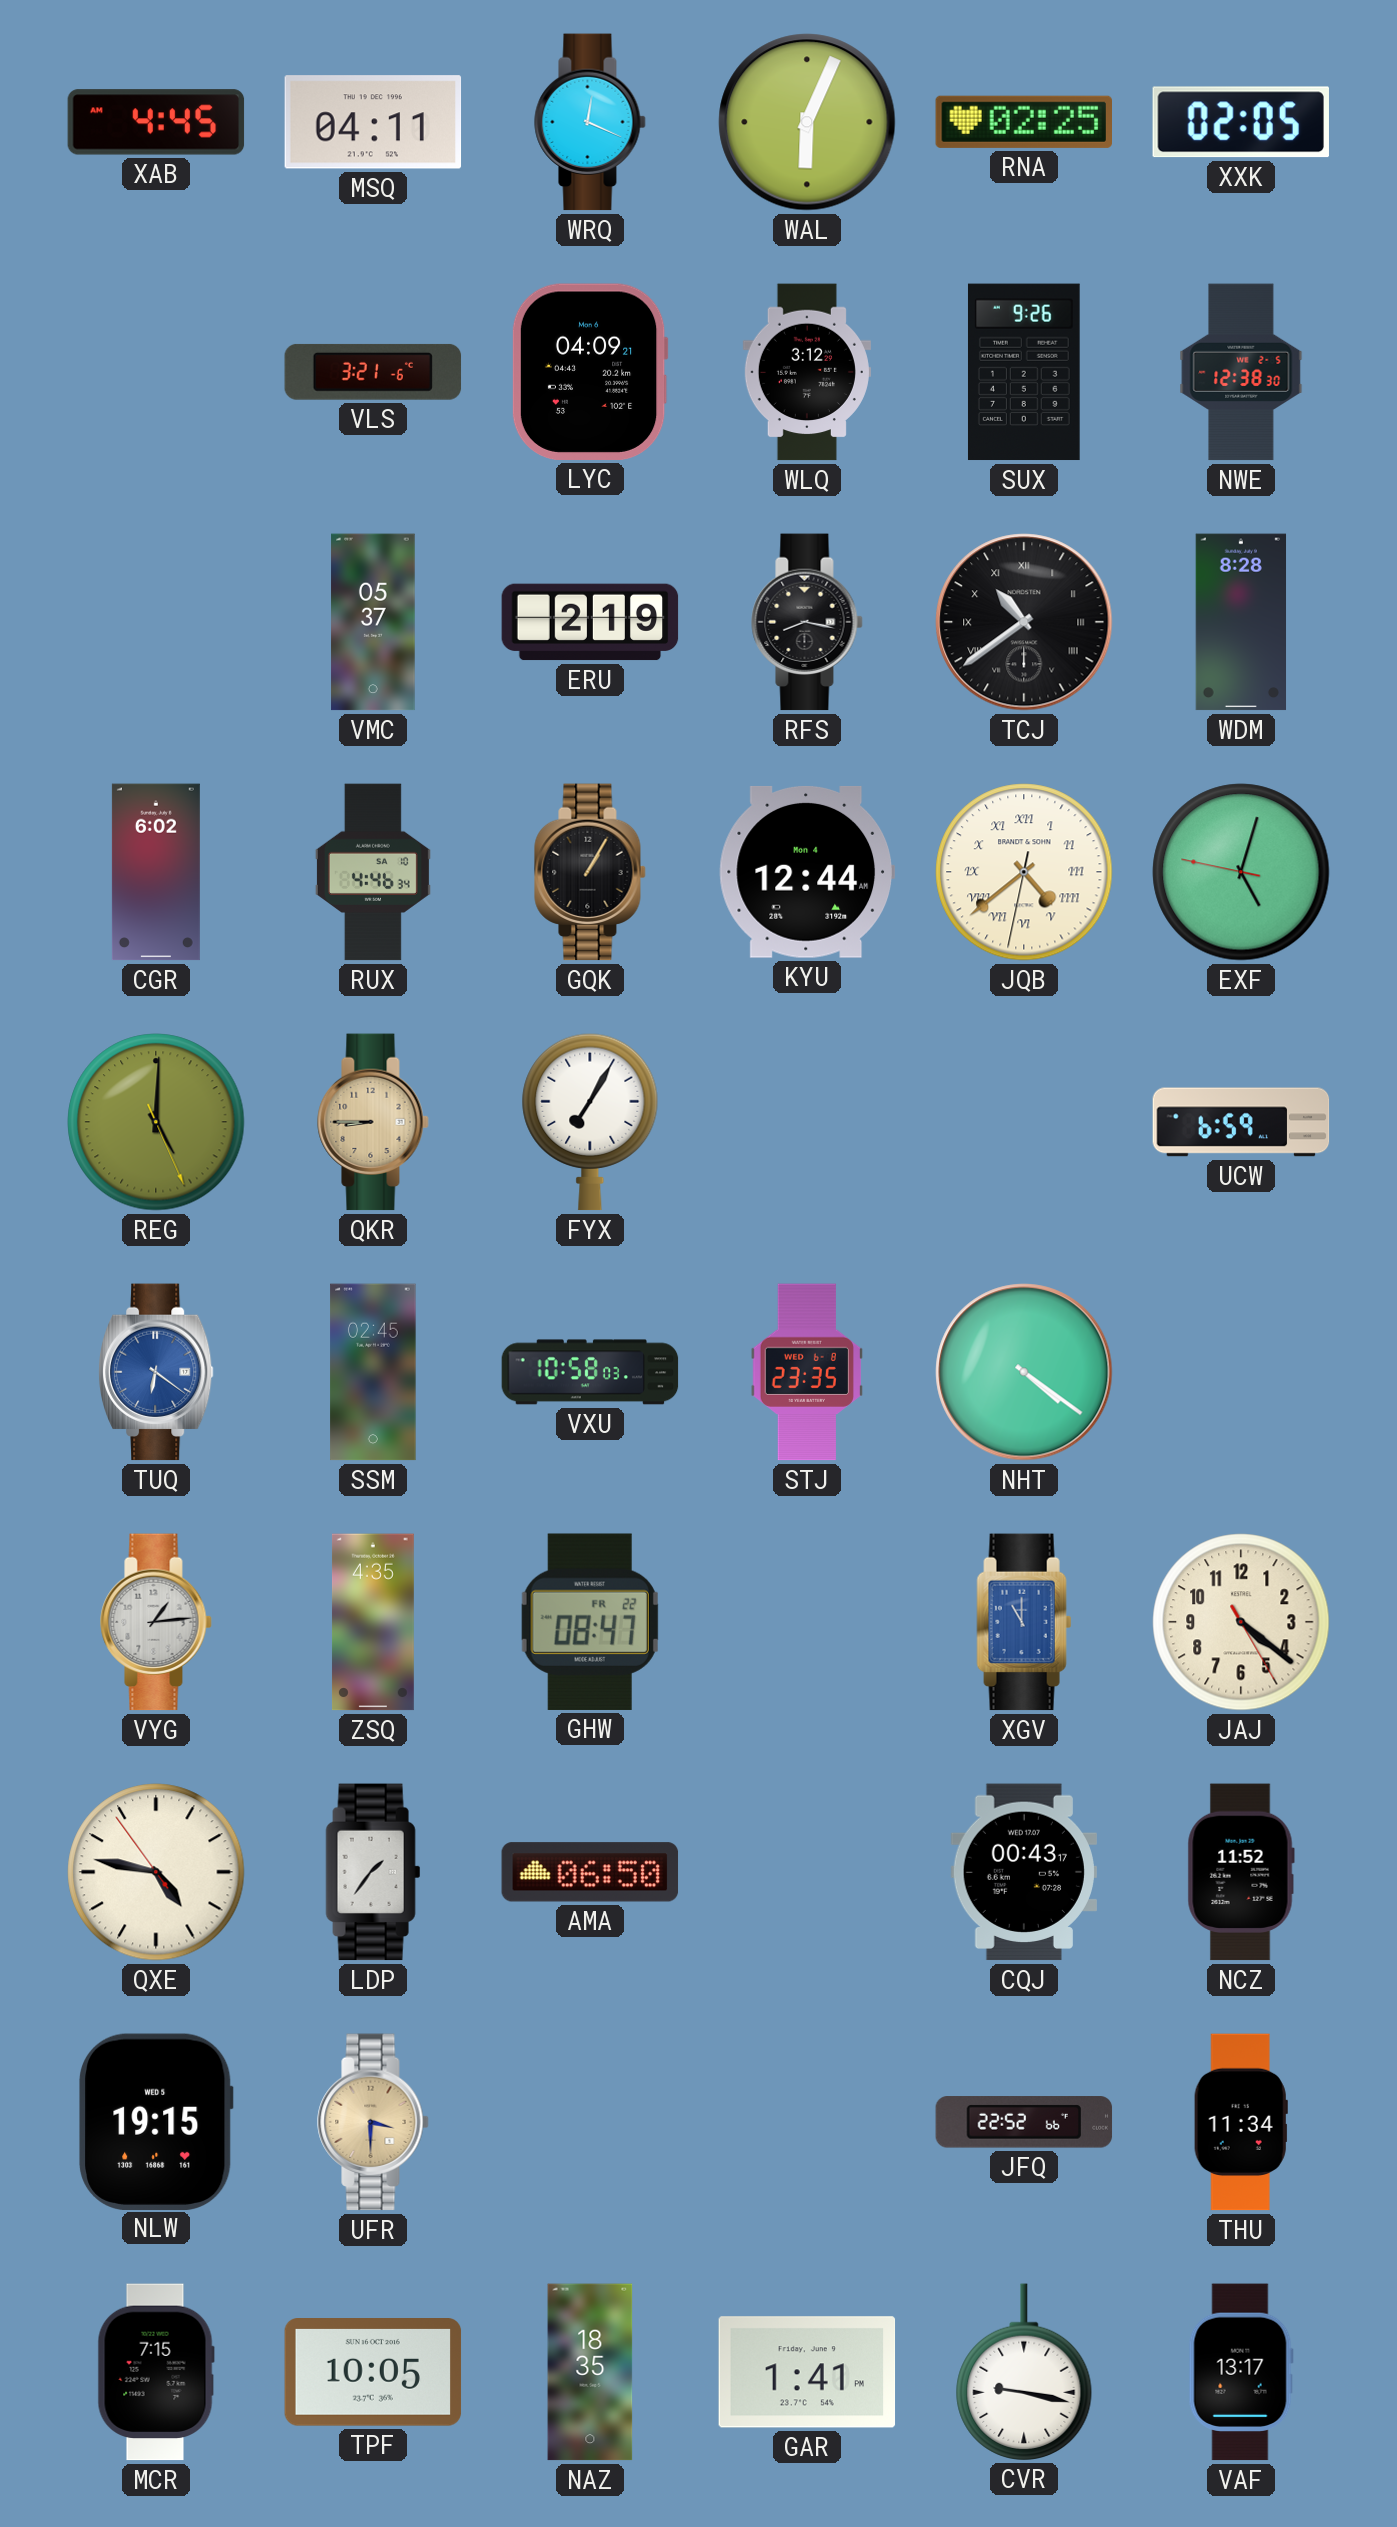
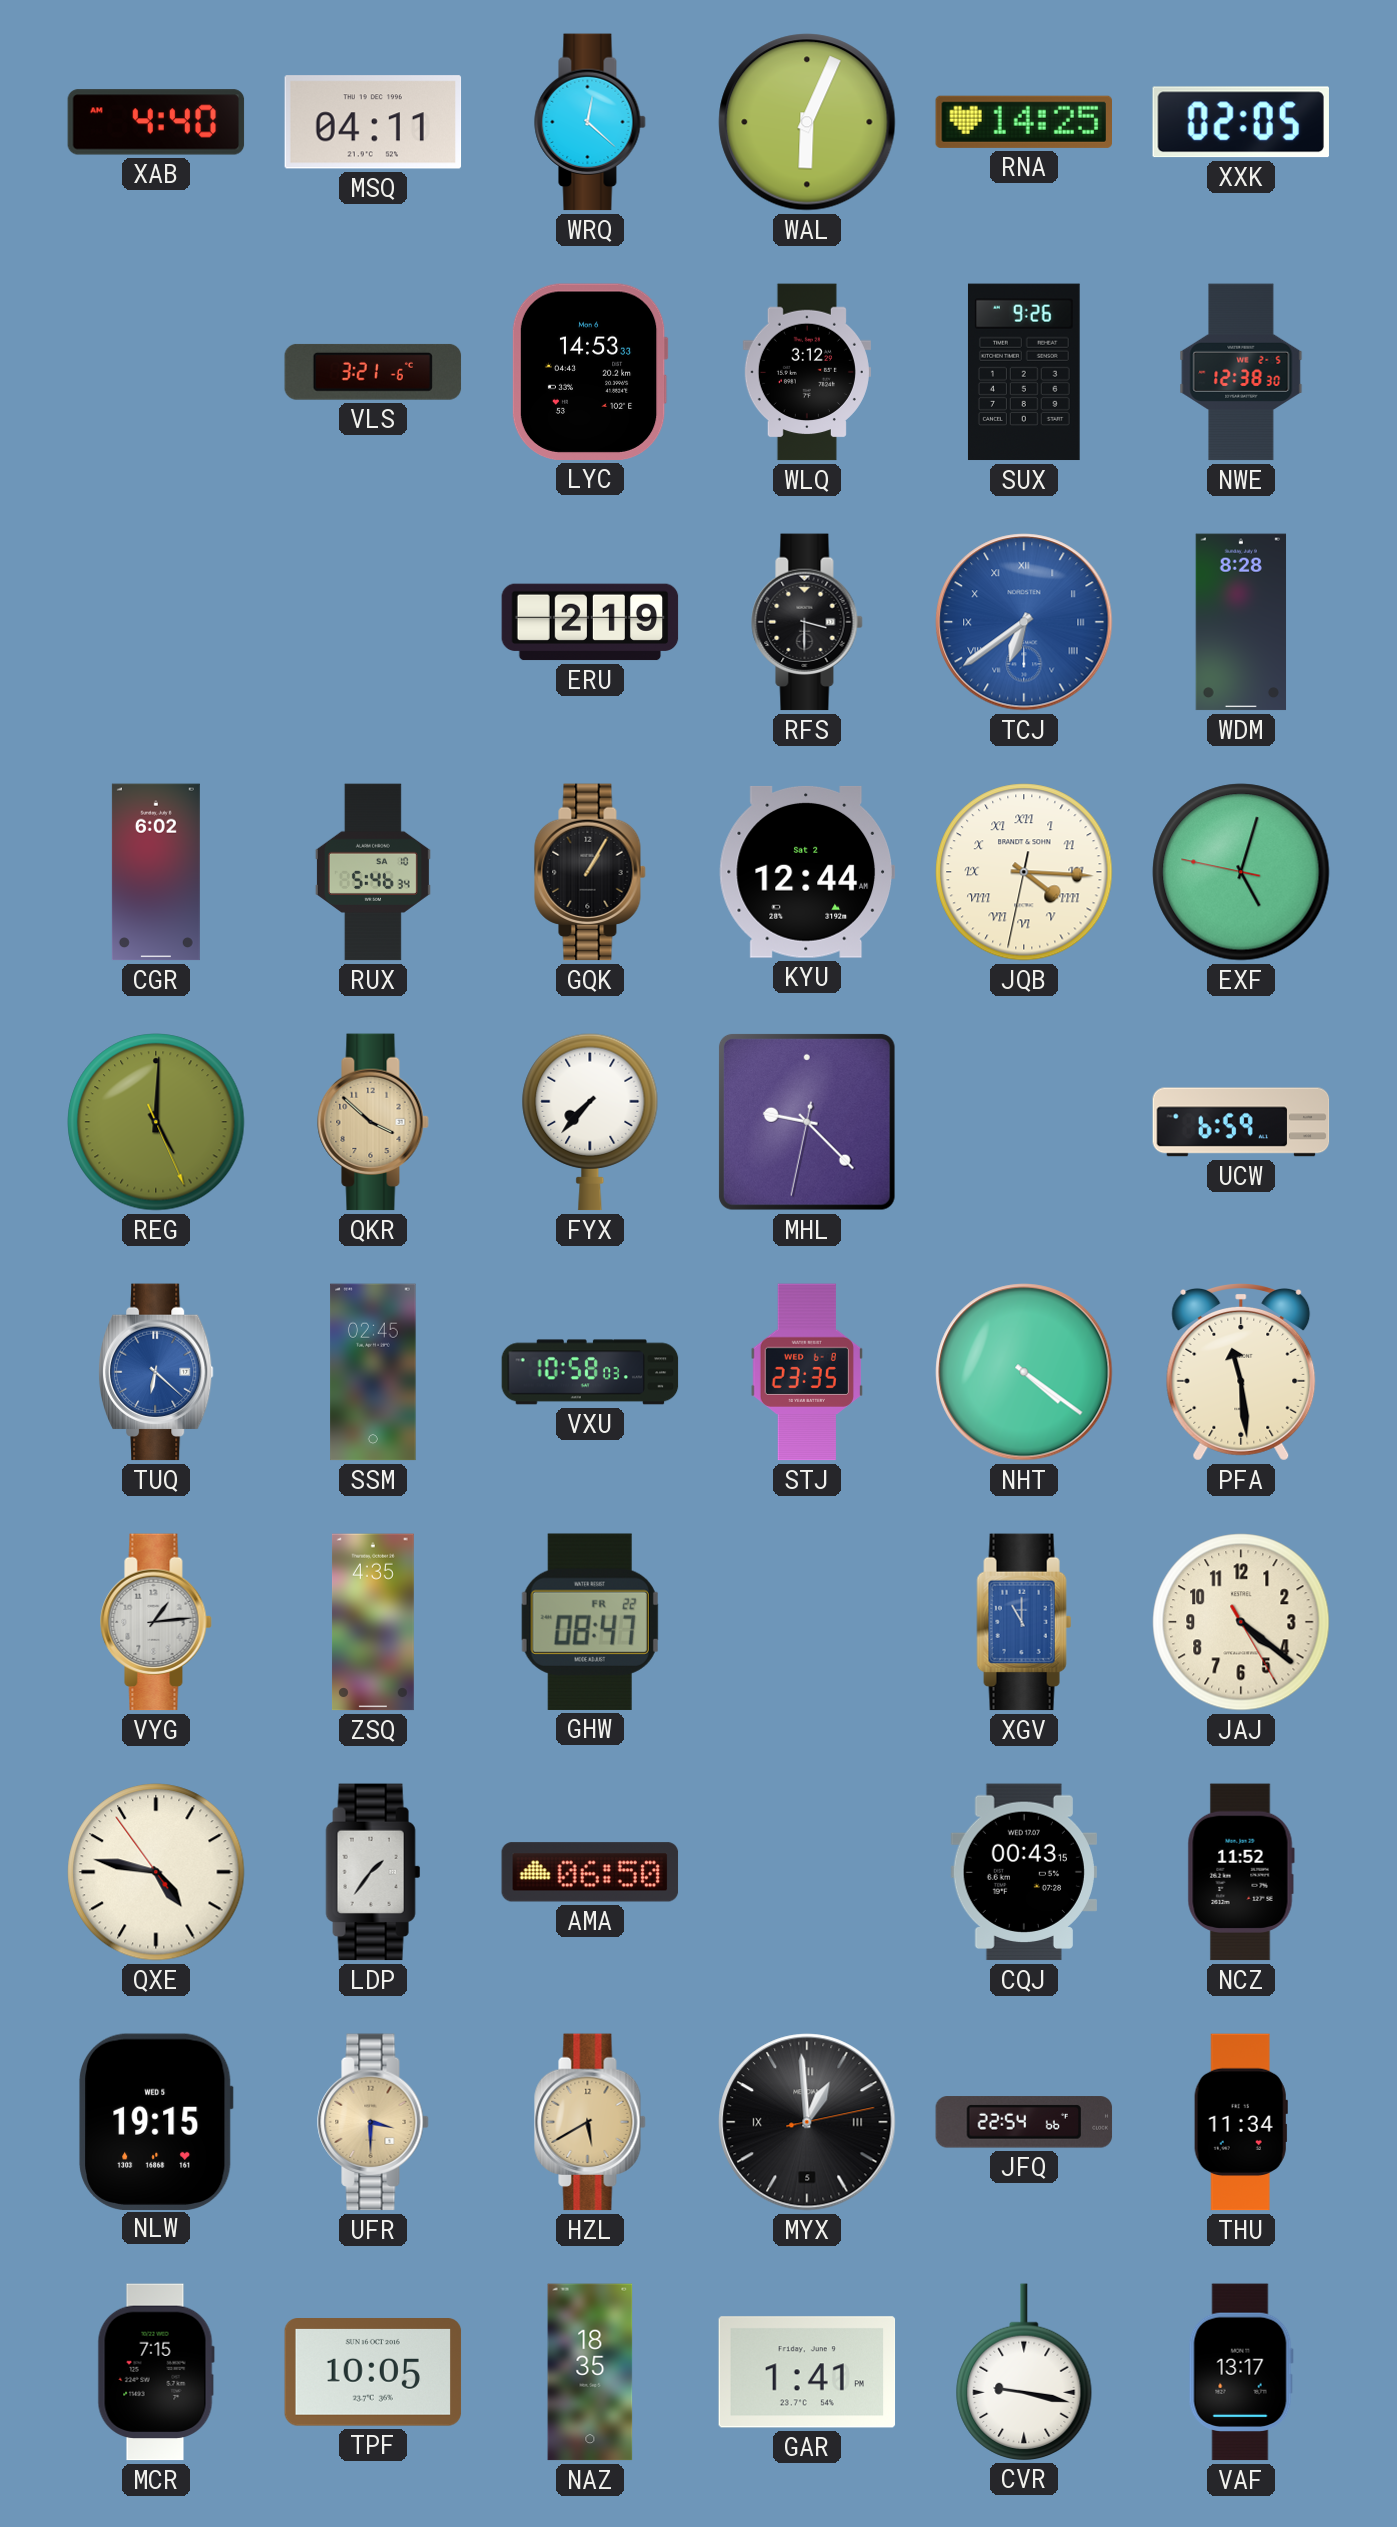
XAB: 4:45 -> 4:40
WRQ: 12:19 -> 12:22
RNA: 02:25 -> 14:25
LYC: 04:09 -> 14:53
VMC: 05:37 -> none
RFS: 8:17 -> 3:30
TCJ: 10:39 -> 6:39
TCJ dial: black -> blue
RUX: 4:46 -> 5:46
KYU date: Mon 4 -> Sat 2
JQB: 4:38 -> 4:15
QKR: 8:45 -> 3:52
FYX: 7:05 -> 7:37
MHL: none -> 9:22
TUQ: 6:21 -> 6:22
PFA: none -> 11:29
CQJ: 00:43:17 -> 00:43:15
HZL: none -> 5:40
MYX: none -> 12:59
JFQ: 22:52 -> 22:54
